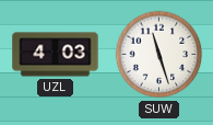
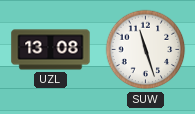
UZL: 4:03 -> 13:08
